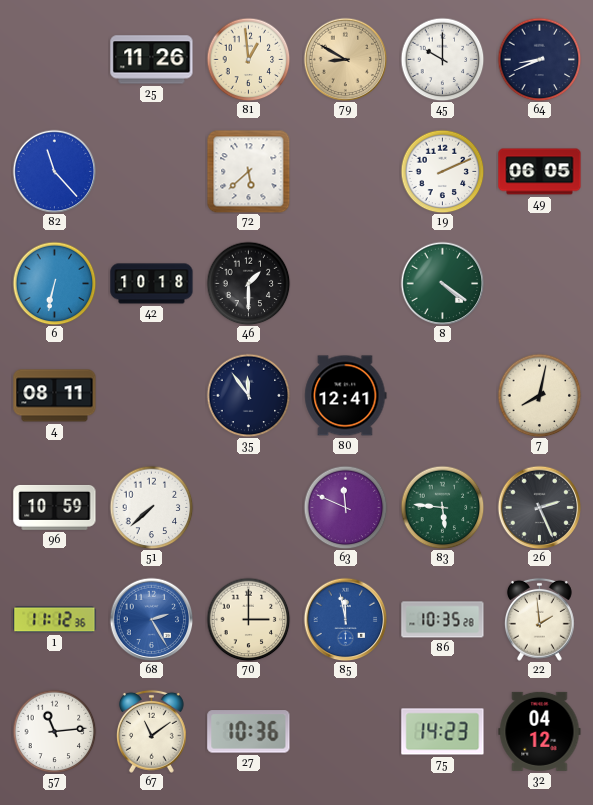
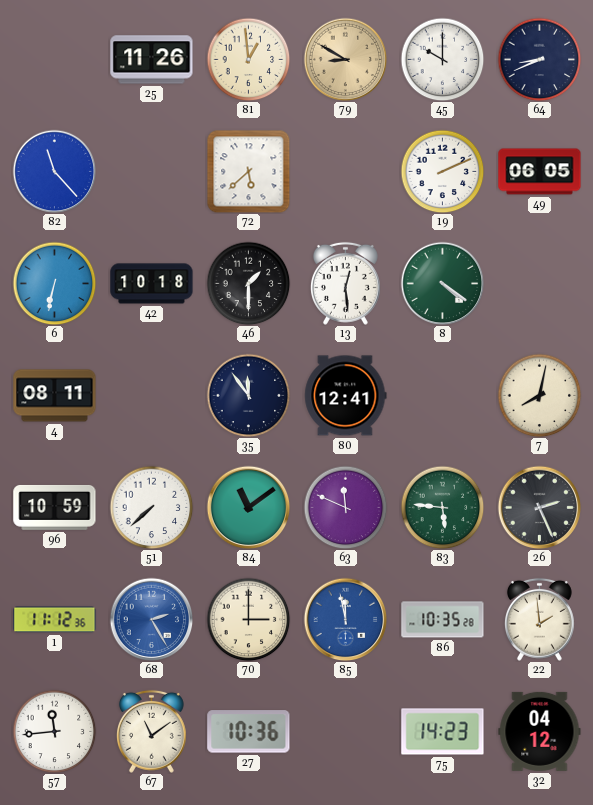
13: none -> 12:29
84: none -> 11:09
57: 11:14 -> 11:44
